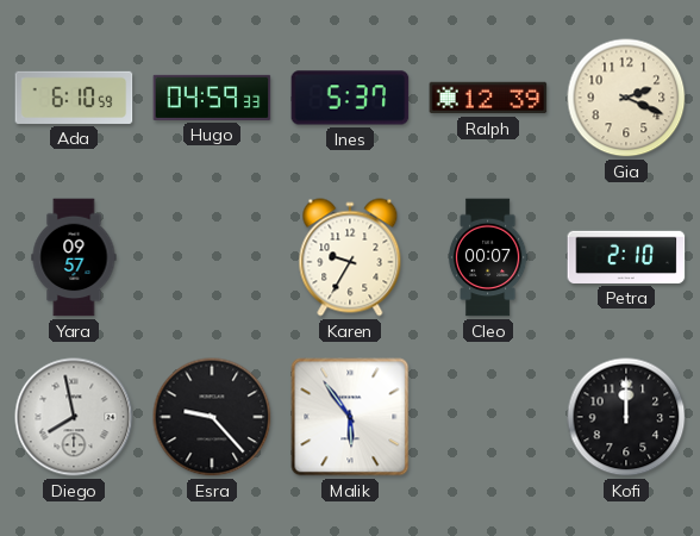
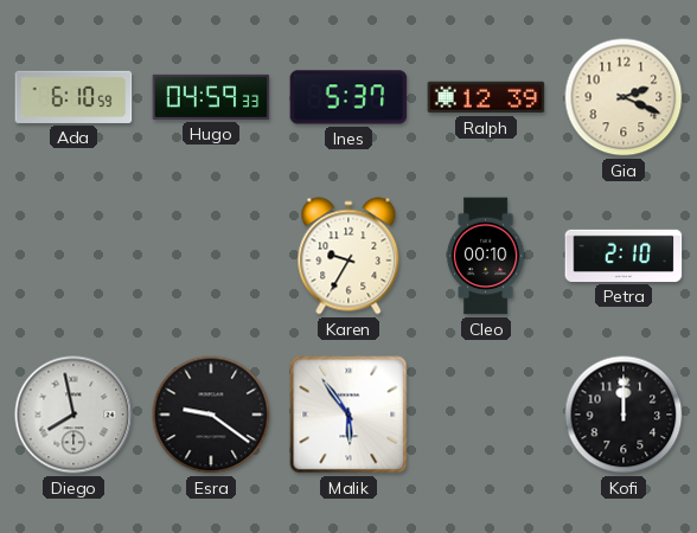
Yara: 09:57 -> none
Cleo: 00:07 -> 00:10
Esra: 9:23 -> 9:21
